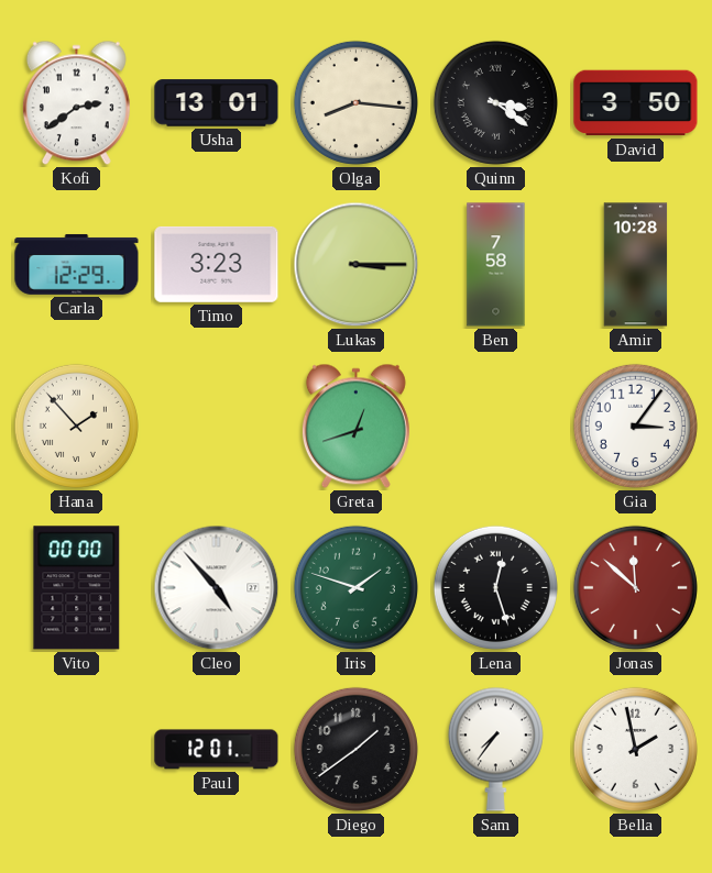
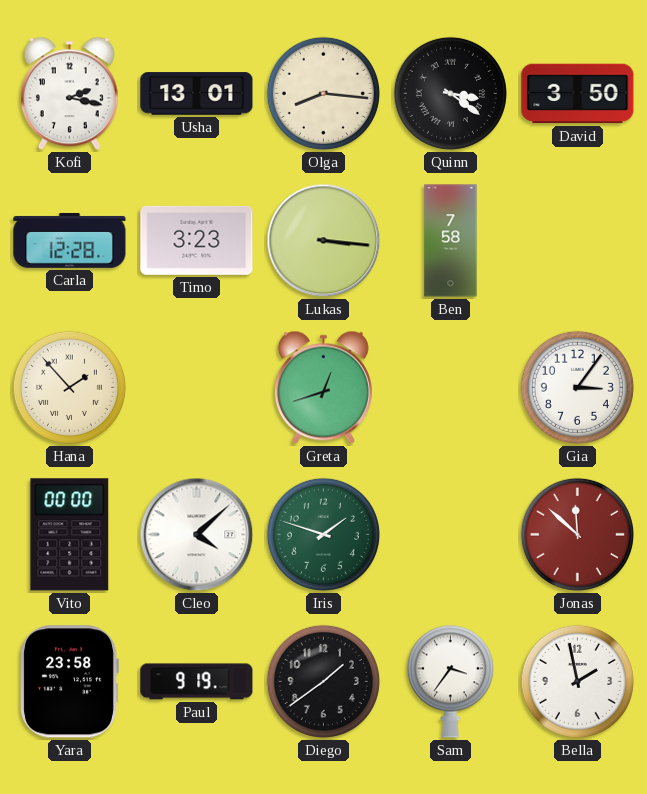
Kofi: 2:39 -> 2:17
Carla: 12:29 -> 12:28
Lukas: 3:15 -> 3:16
Amir: 10:28 -> none
Cleo: 4:53 -> 4:08
Lena: 12:27 -> none
Yara: none -> 23:58
Paul: 12:01 -> 9:19
Sam: 7:36 -> 3:36
